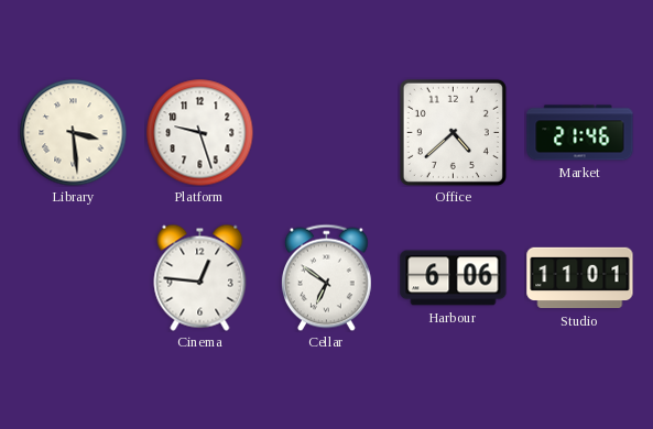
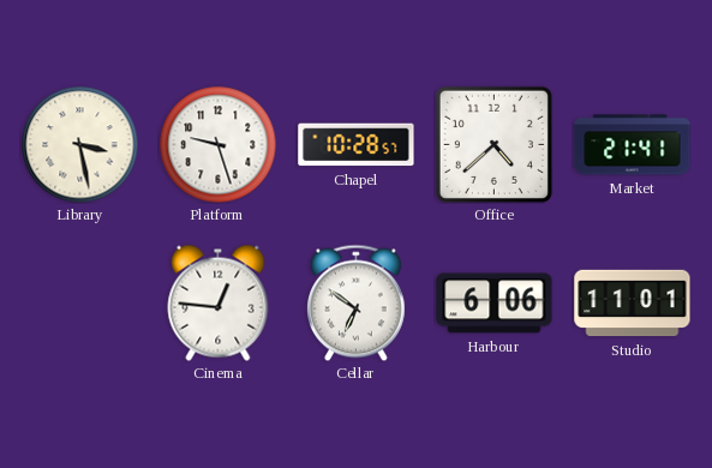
Library: 3:29 -> 3:28
Chapel: none -> 10:28
Market: 21:46 -> 21:41
